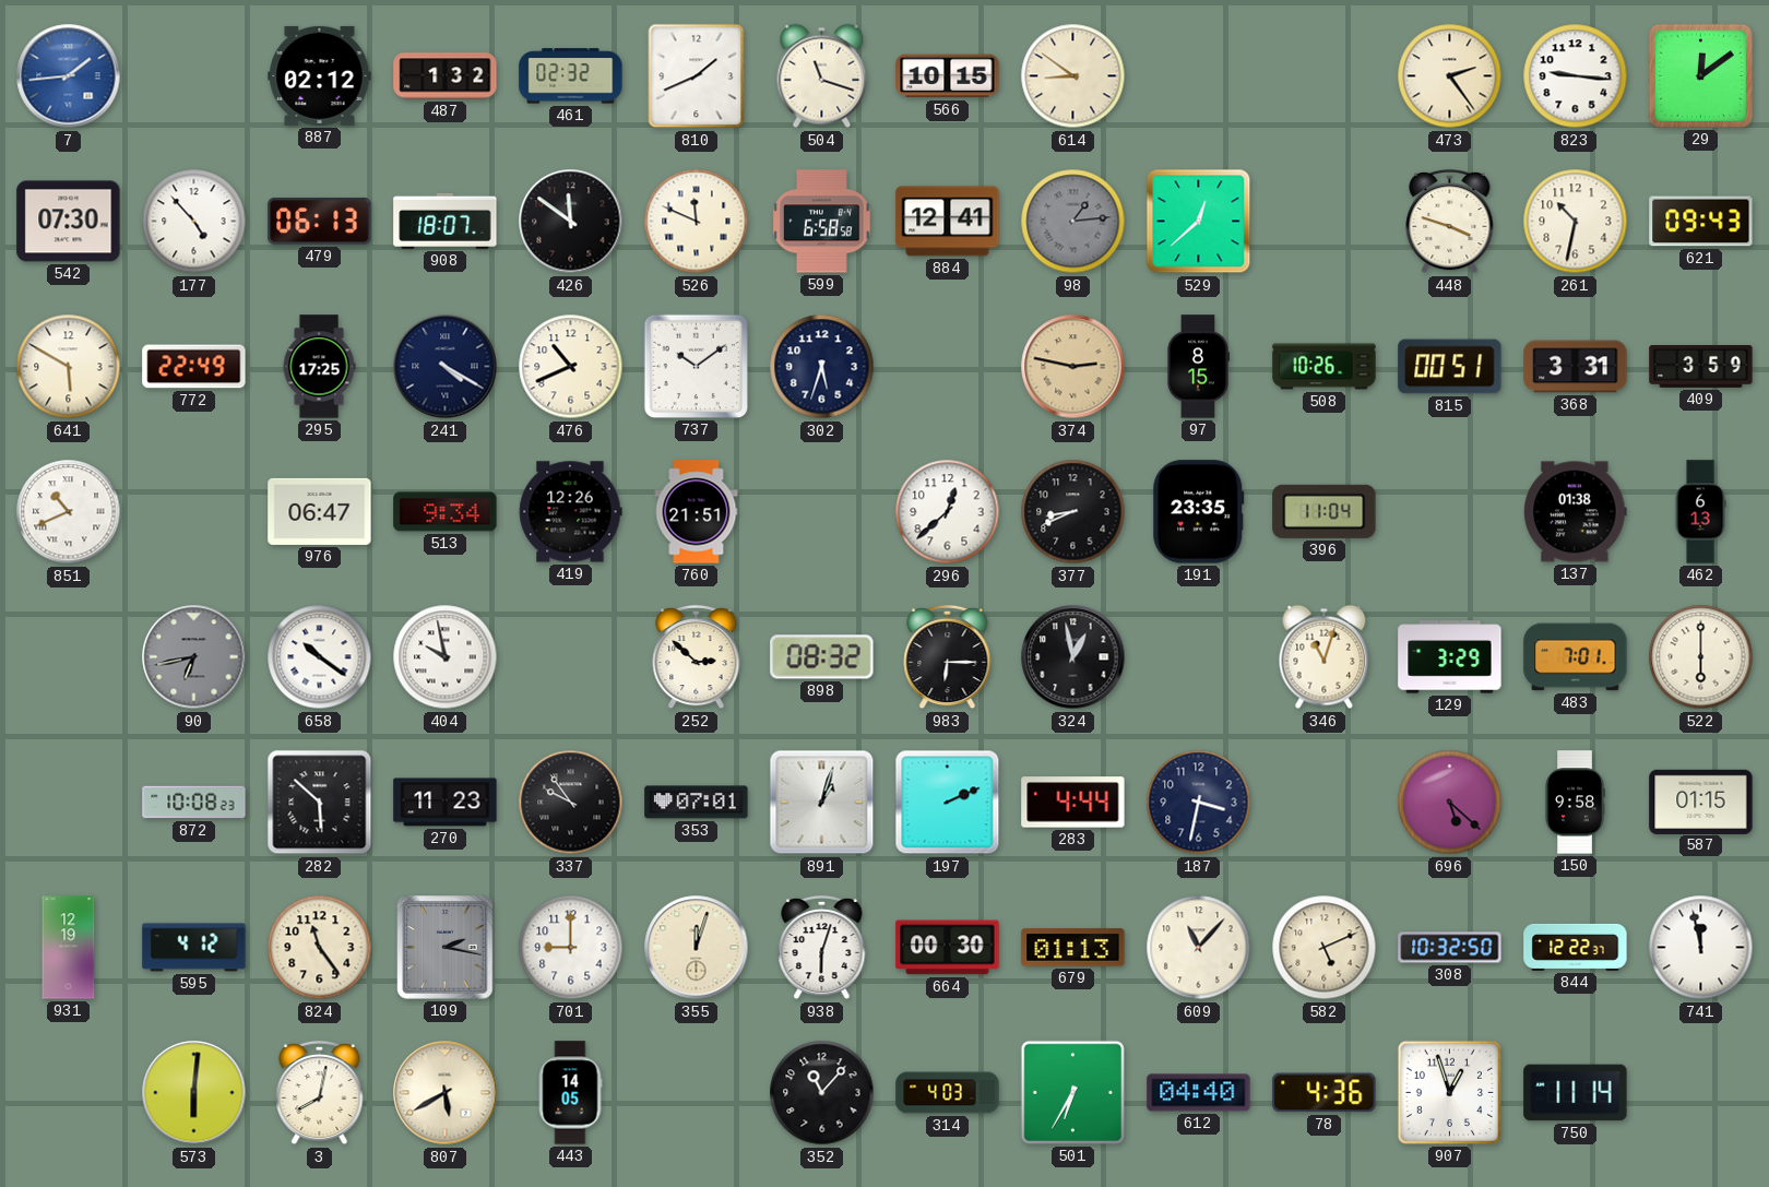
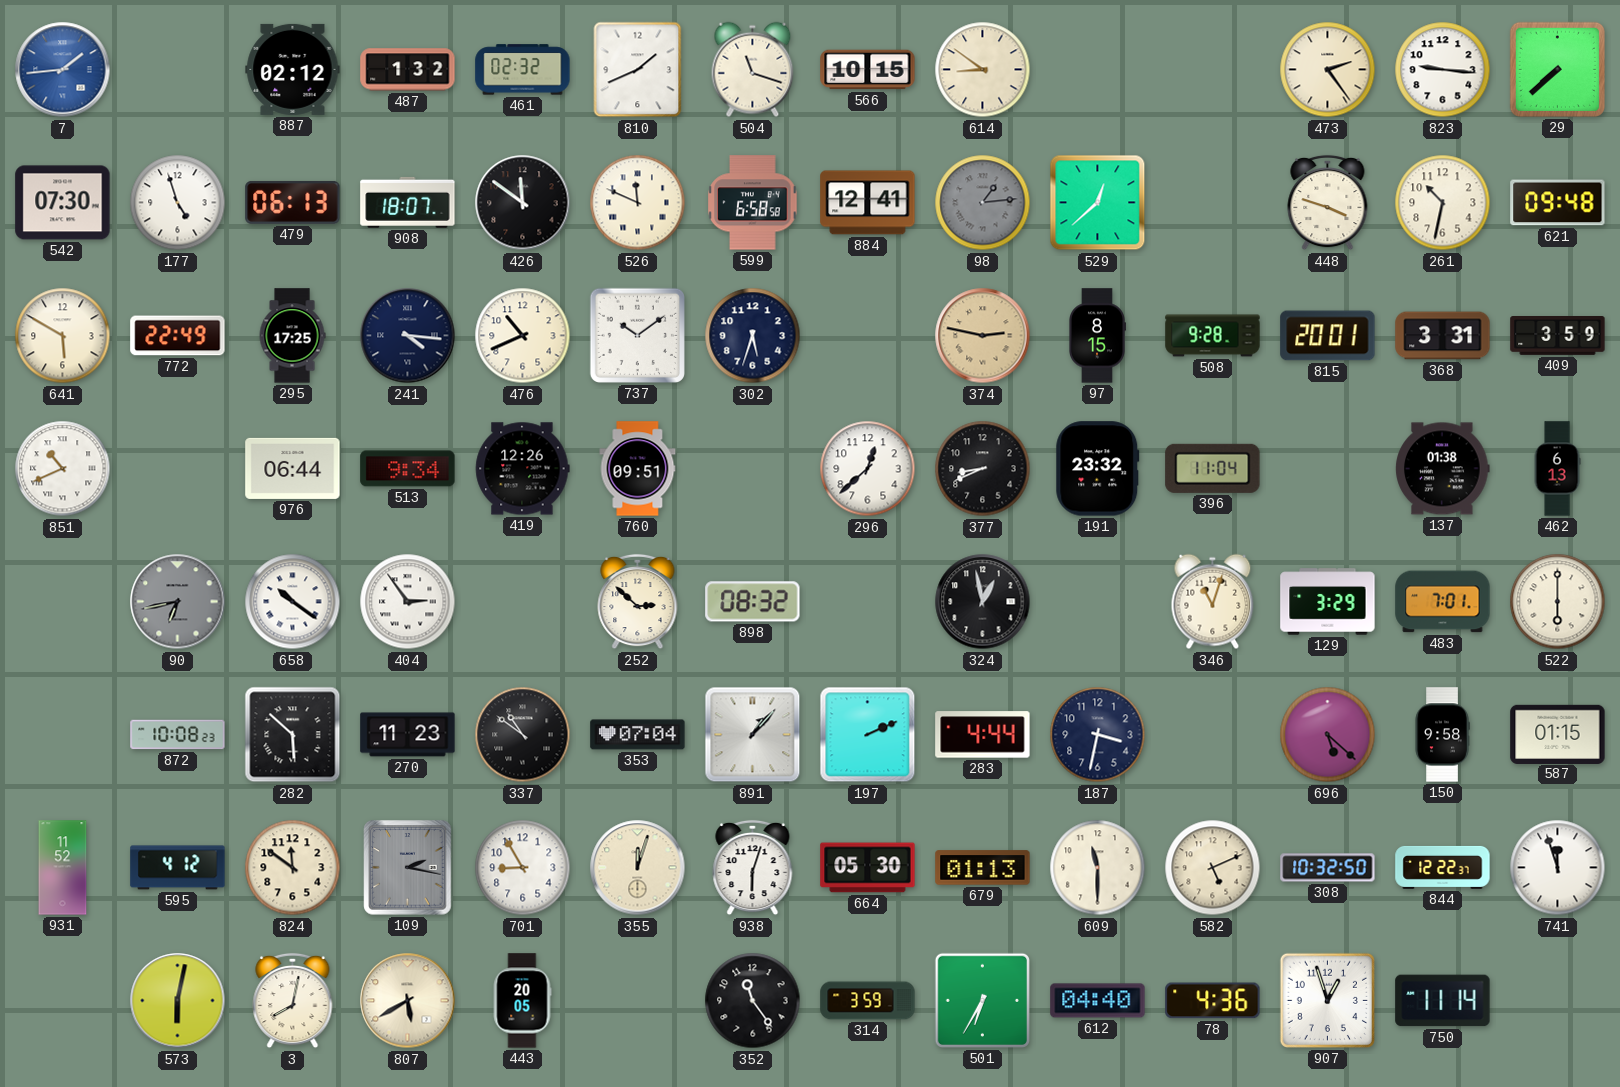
29: 12:09 -> 7:38
177: 4:53 -> 4:57
621: 09:43 -> 09:48
241: 4:20 -> 4:16
508: 10:26 -> 9:28
815: 00:51 -> 20:01
976: 06:47 -> 06:44
760: 21:51 -> 09:51
191: 23:35 -> 23:32
404: 9:58 -> 2:54
983: 6:15 -> none
337: 9:54 -> 10:51
353: 07:01 -> 07:04
891: 1:03 -> 1:07
931: 12:19 -> 11:52
824: 11:24 -> 11:51
701: 9:00 -> 8:55
664: 00:30 -> 05:30
609: 11:07 -> 11:30
741: 11:58 -> 11:57
573: 6:01 -> 6:02
443: 14:05 -> 20:05
352: 11:07 -> 11:24
314: 4:03 -> 3:59
